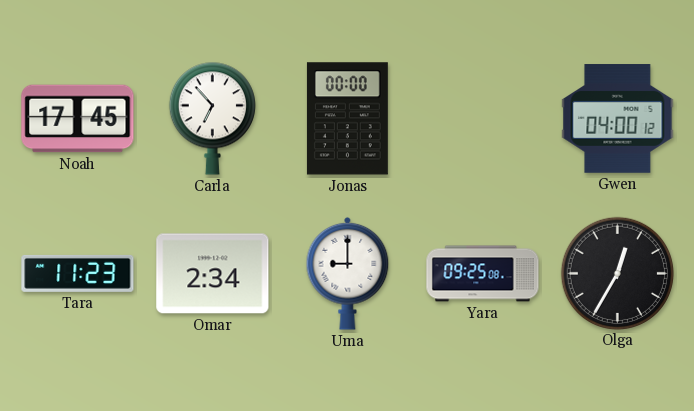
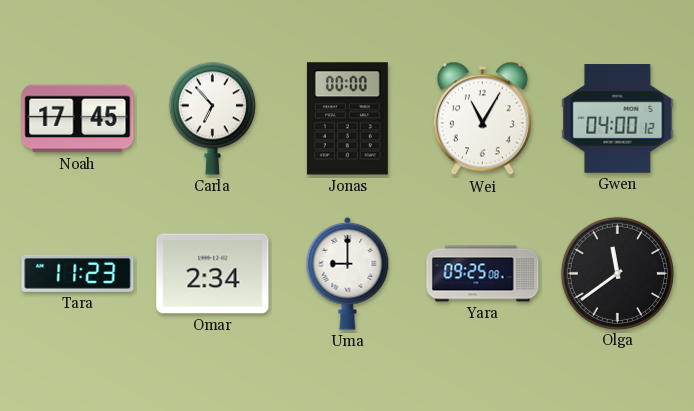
Wei: none -> 11:05
Olga: 12:35 -> 11:39
